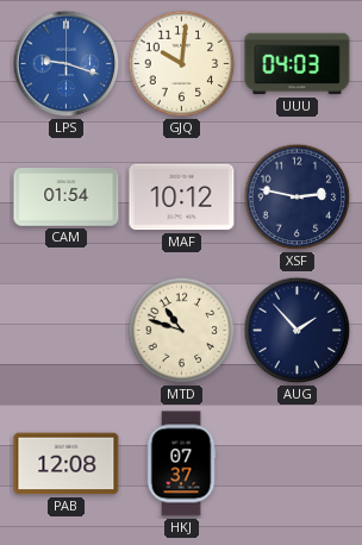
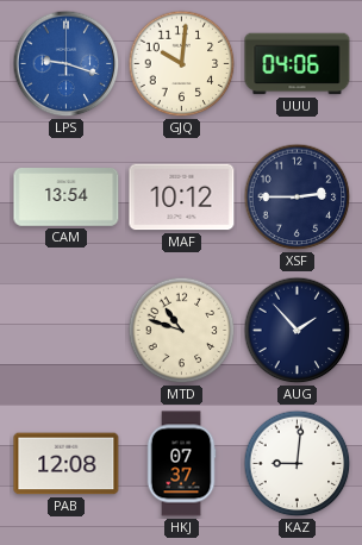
UUU: 04:03 -> 04:06
CAM: 01:54 -> 13:54
XSF: 2:47 -> 2:45
KAZ: none -> 9:01
